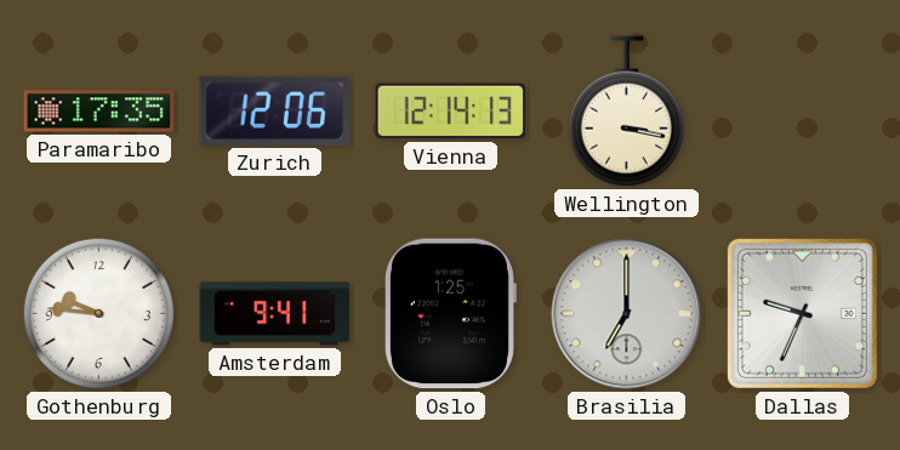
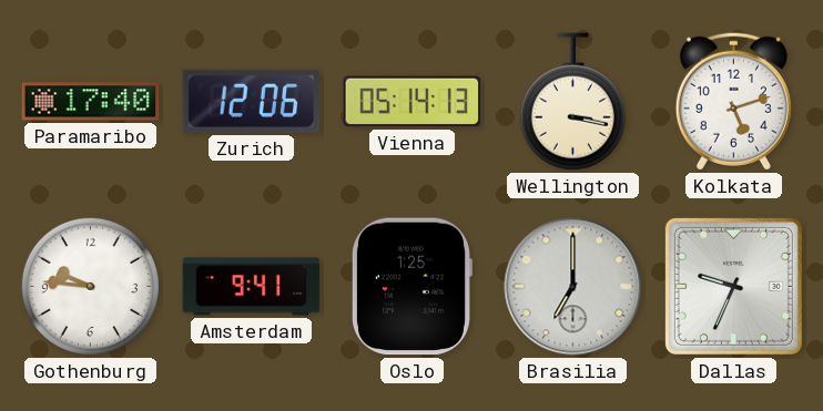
Paramaribo: 17:35 -> 17:40
Vienna: 12:14 -> 05:14
Kolkata: none -> 5:12
